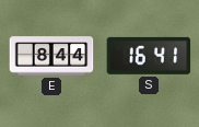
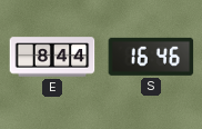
S: 16:41 -> 16:46
